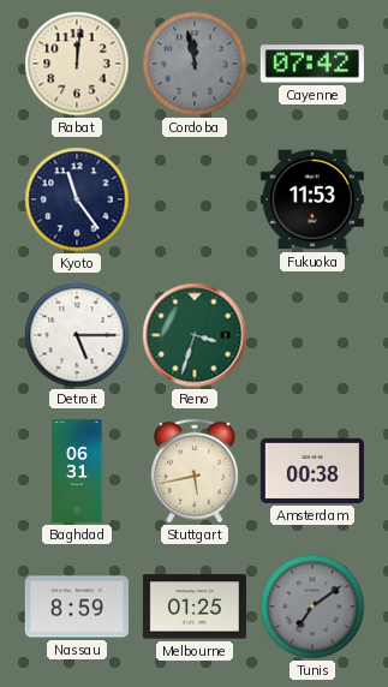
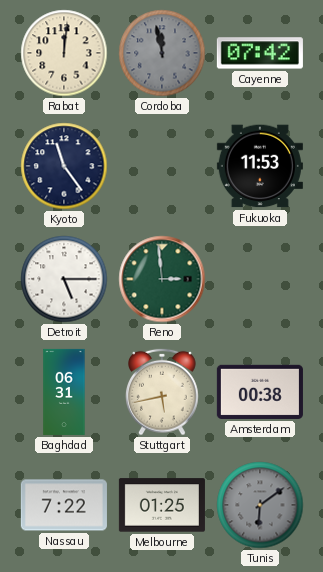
Reno: 3:33 -> 2:59
Nassau: 8:59 -> 7:22
Tunis: 7:09 -> 6:09
